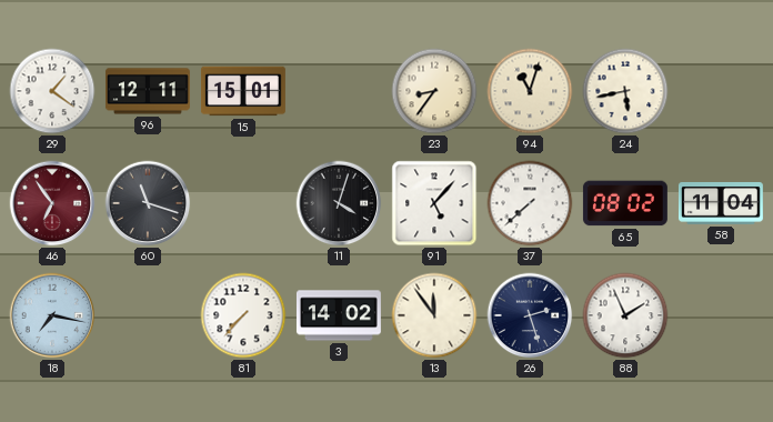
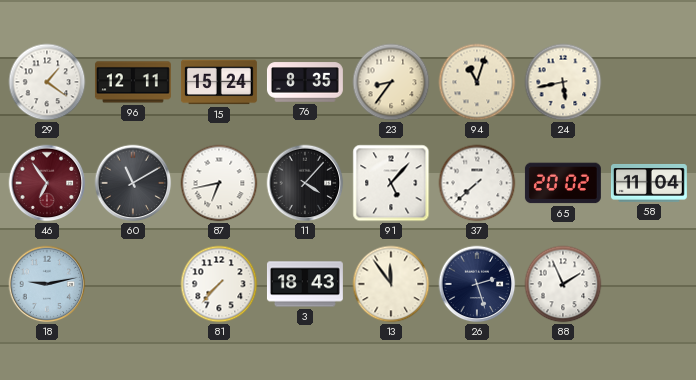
15: 15:01 -> 15:24
76: none -> 8:35
60: 11:18 -> 11:10
87: none -> 6:43
11: 4:03 -> 4:07
65: 08:02 -> 20:02
18: 7:17 -> 9:13
3: 14:02 -> 18:43
